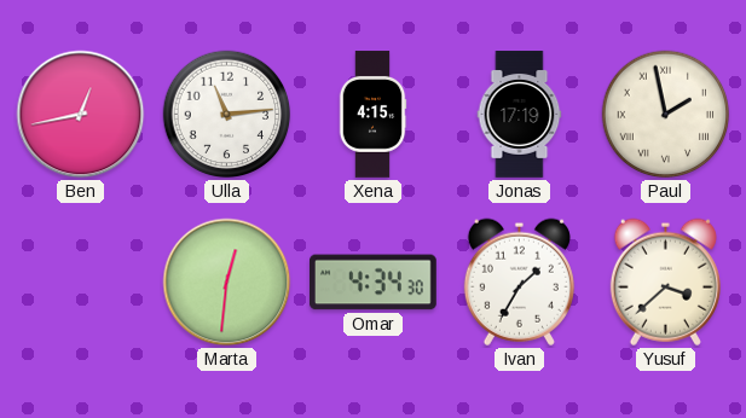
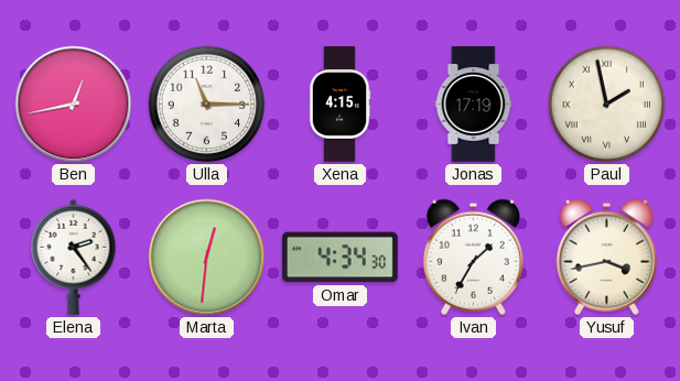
Ulla: 11:14 -> 11:15
Elena: none -> 2:24
Yusuf: 3:38 -> 3:43
